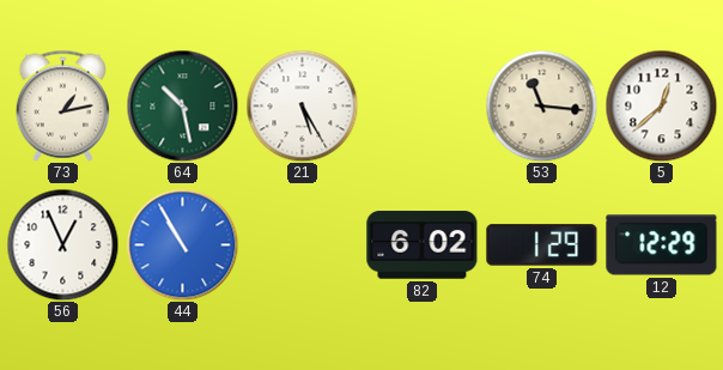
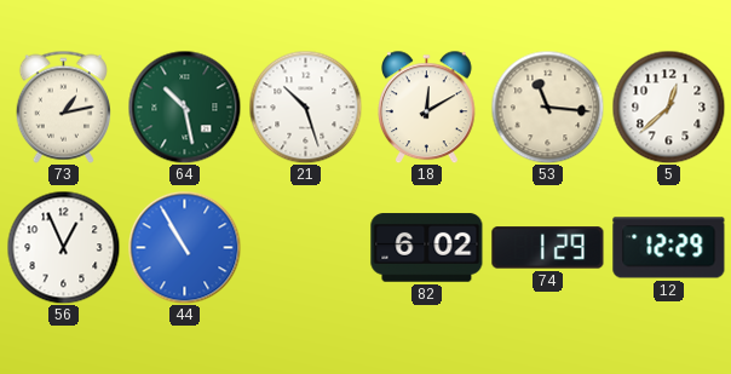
21: 5:25 -> 10:27
18: none -> 12:10
